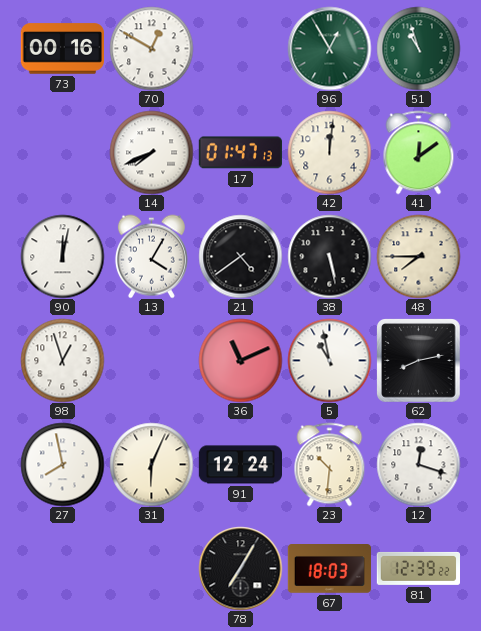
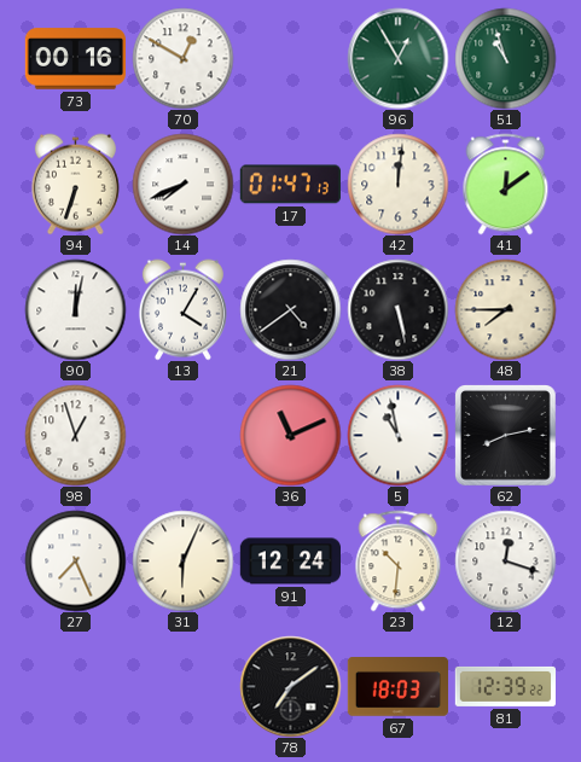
94: none -> 6:33
27: 7:58 -> 7:26
78: 7:05 -> 7:09
